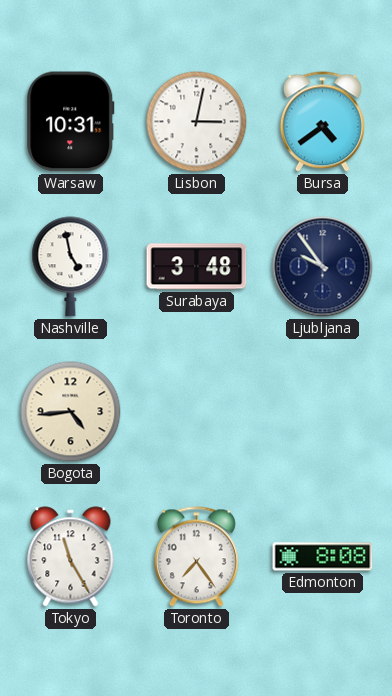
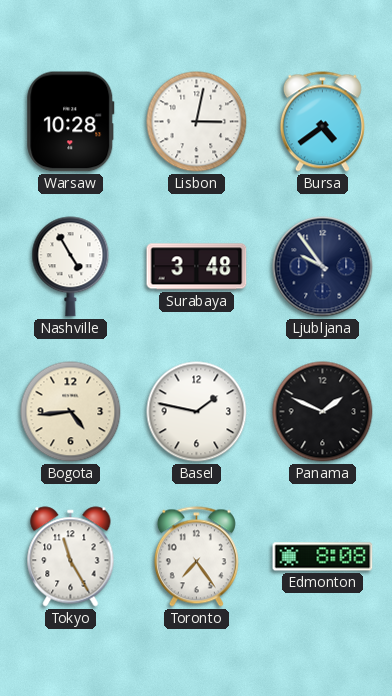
Warsaw: 10:31 -> 10:28
Nashville: 4:58 -> 4:55
Basel: none -> 1:47
Panama: none -> 1:49
